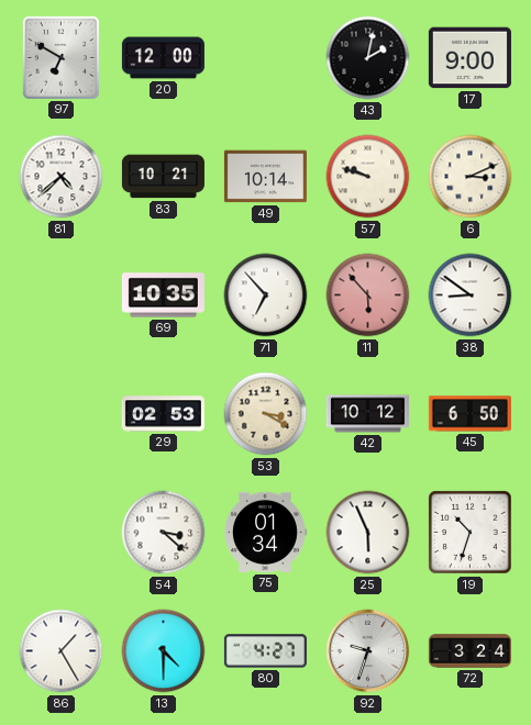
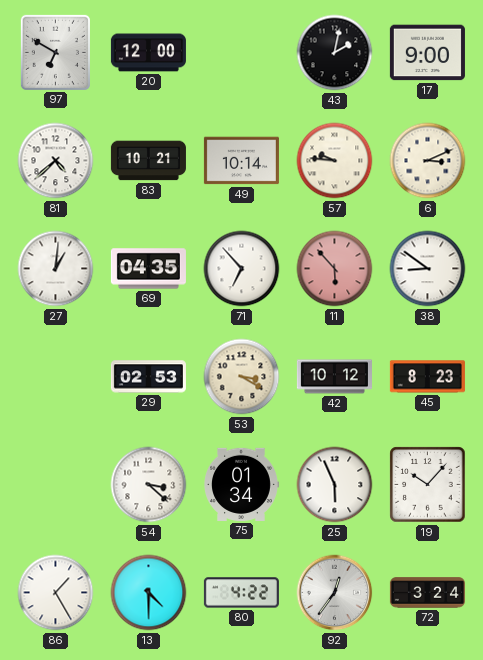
57: 9:48 -> 9:46
27: none -> 1:01
69: 10:35 -> 04:35
45: 6:50 -> 8:23
19: 10:33 -> 10:07
80: 4:27 -> 4:22
92: 9:33 -> 12:36
